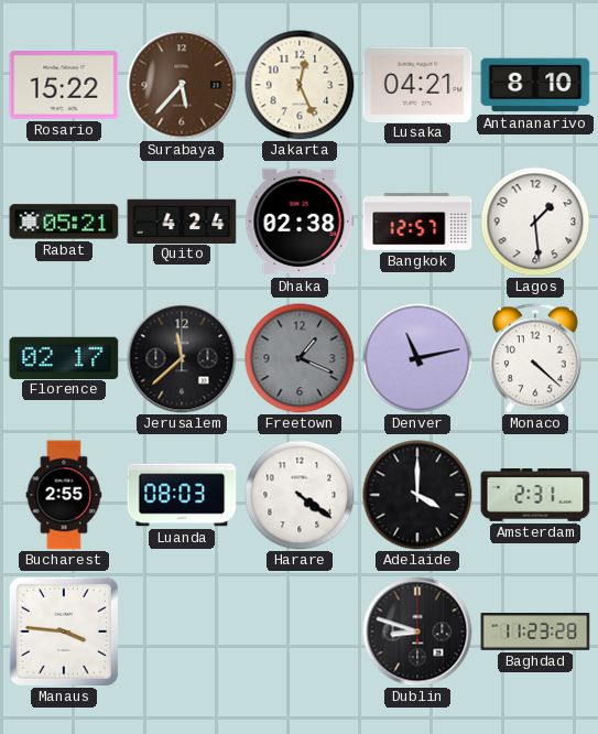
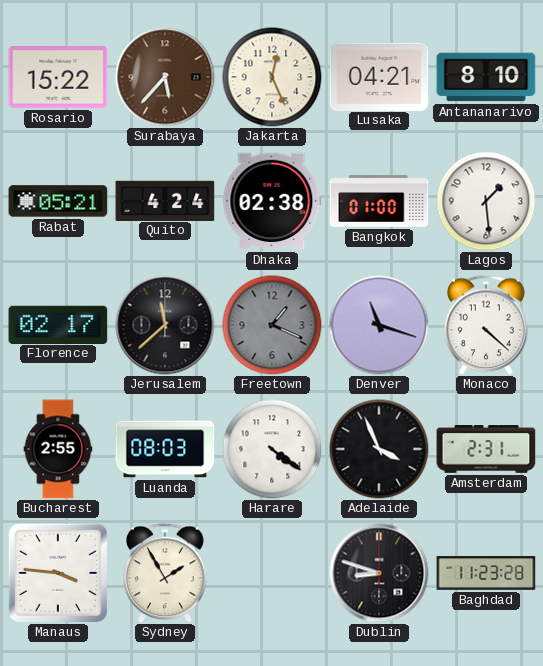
Bangkok: 12:57 -> 01:00
Denver: 11:13 -> 11:18
Adelaide: 4:00 -> 3:56
Sydney: none -> 1:55
